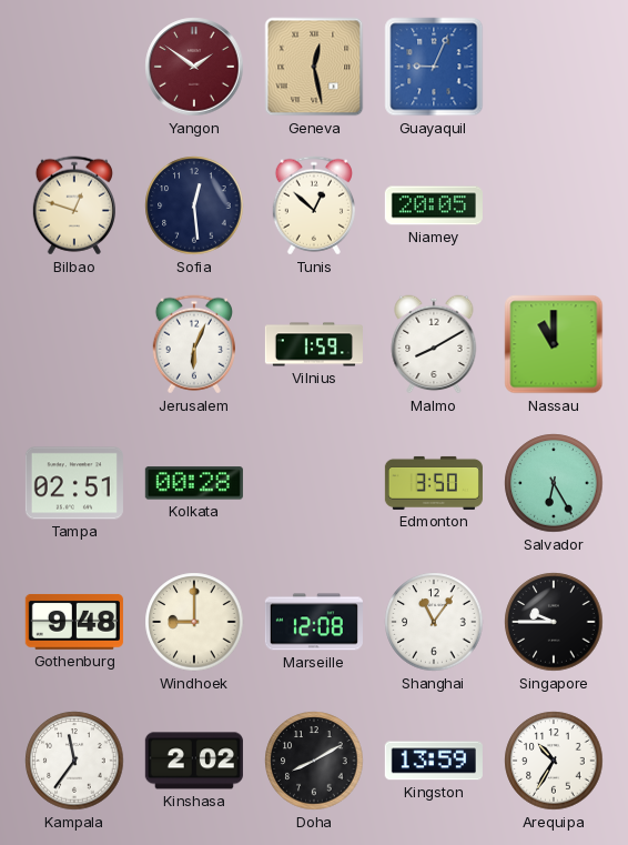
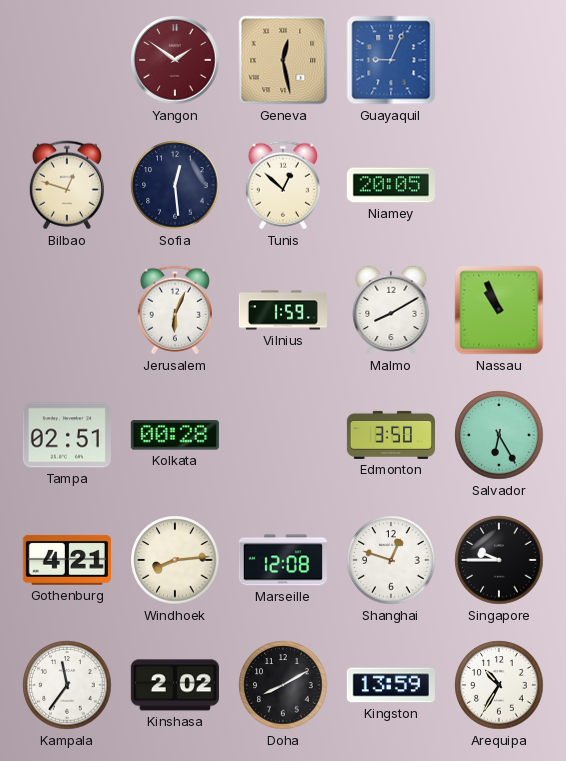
Nassau: 11:00 -> 10:56
Gothenburg: 9:48 -> 4:21
Windhoek: 9:00 -> 8:14
Shanghai: 11:06 -> 12:48
